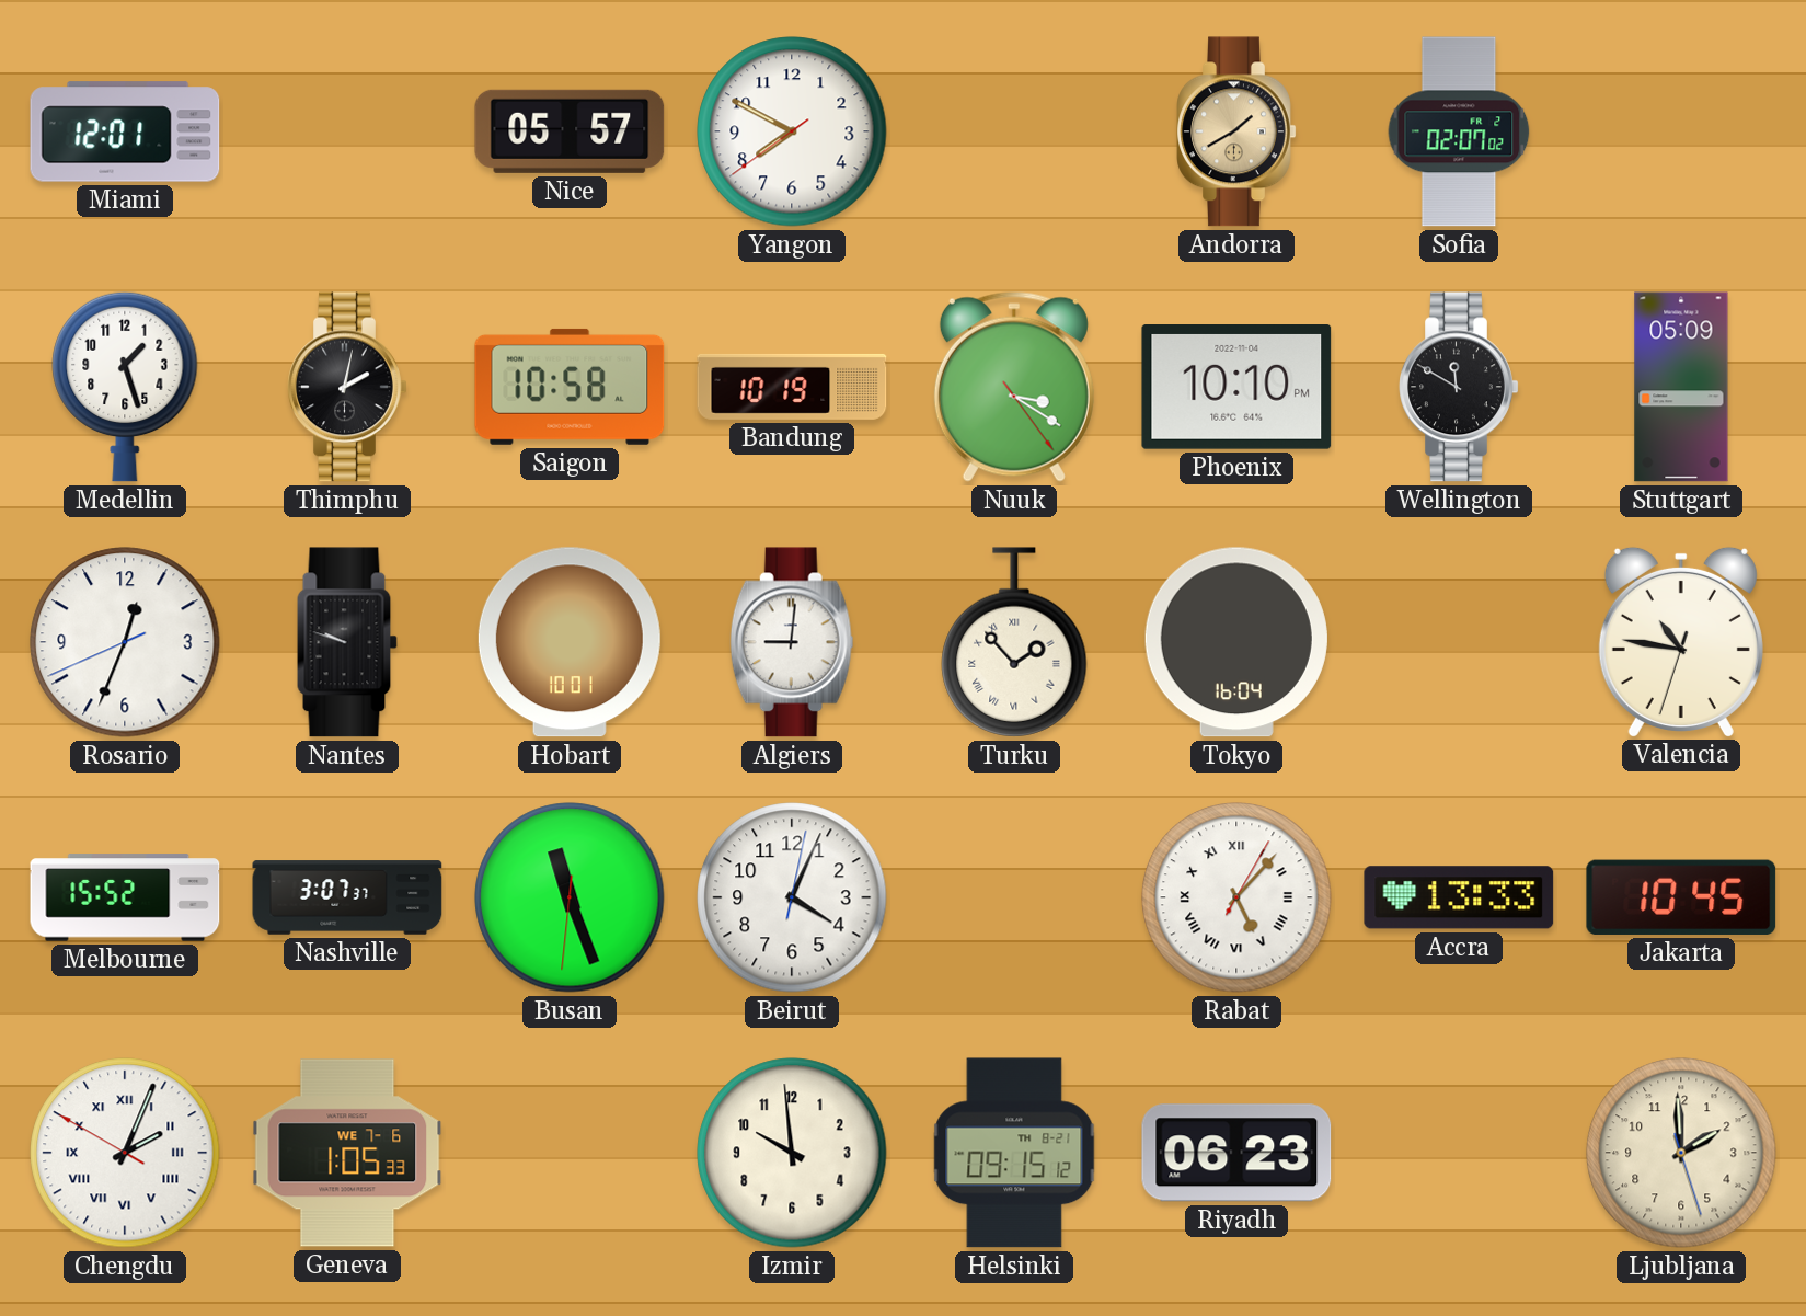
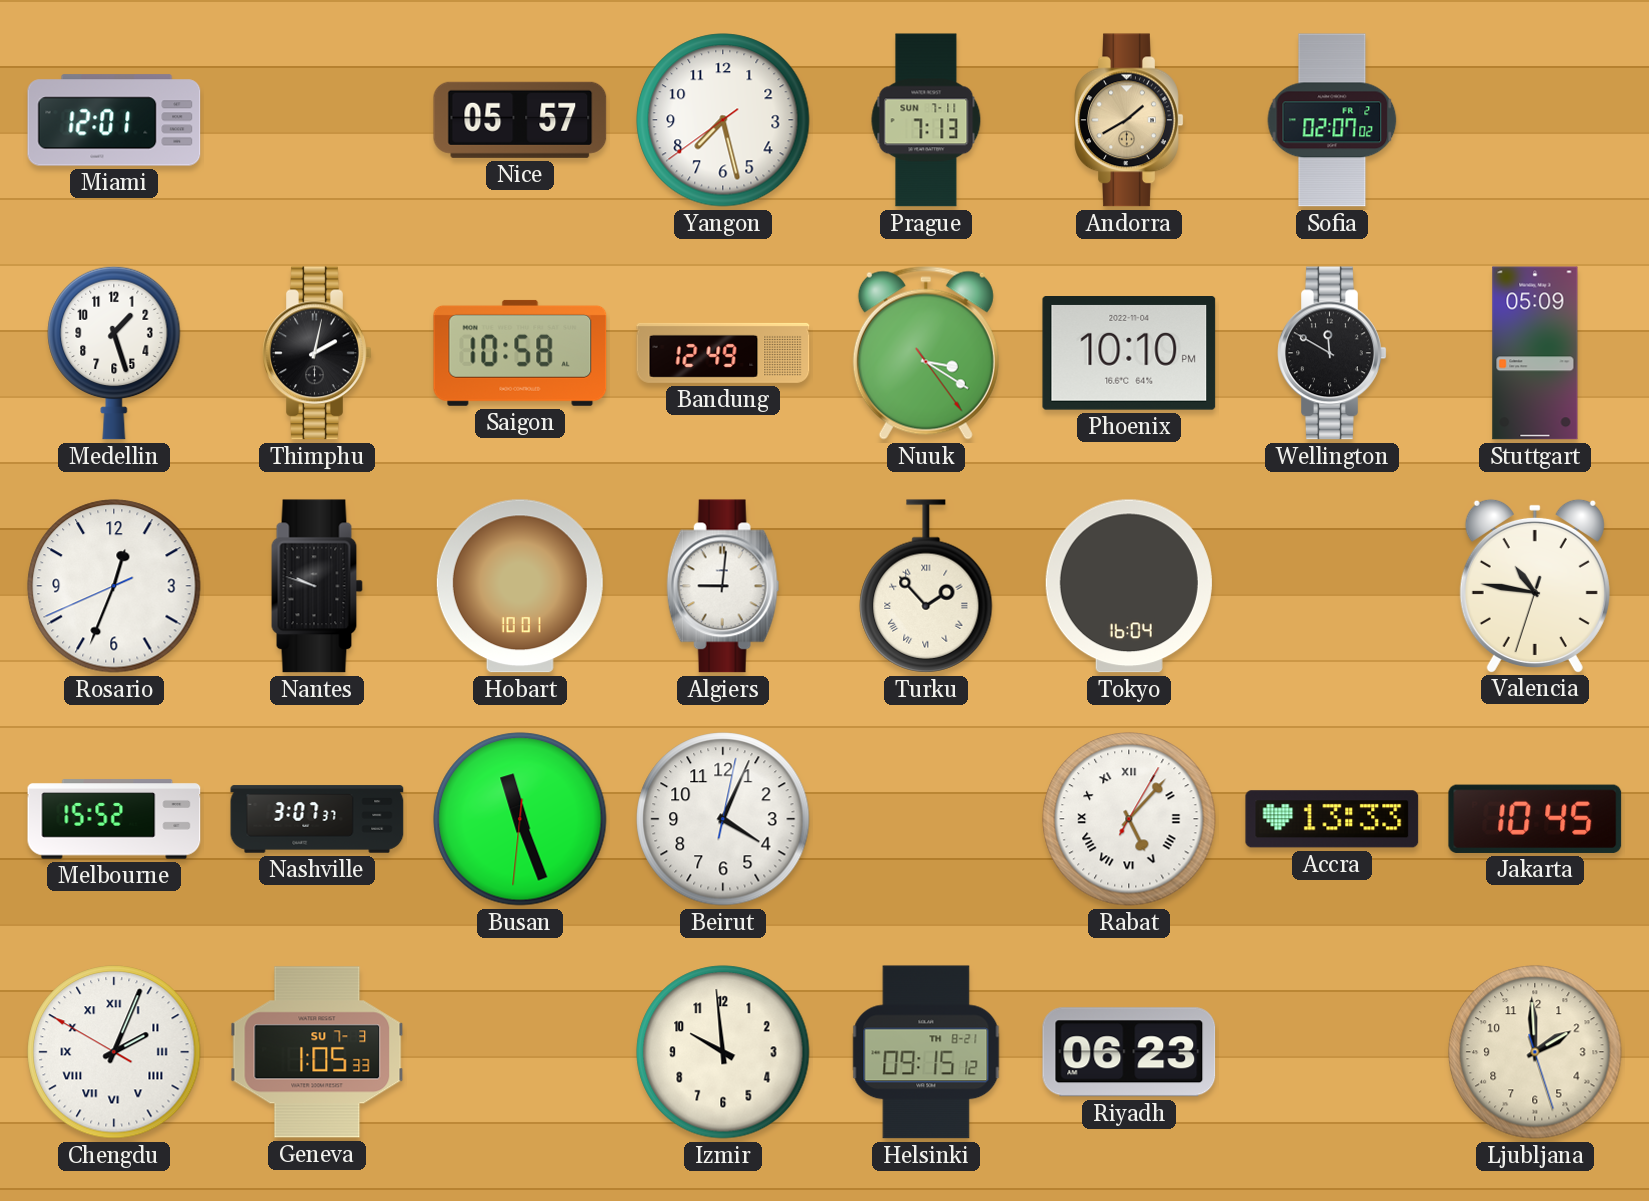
Yangon: 7:49 -> 7:27
Prague: none -> 7:13
Bandung: 10:19 -> 12:49
Geneva date: WE 7-6 -> SU 7-3
